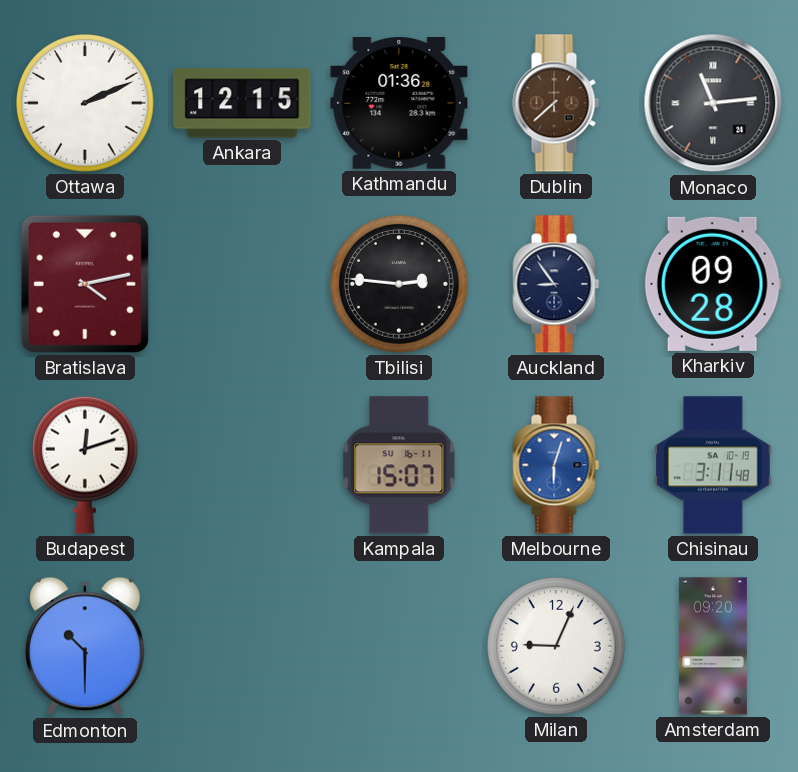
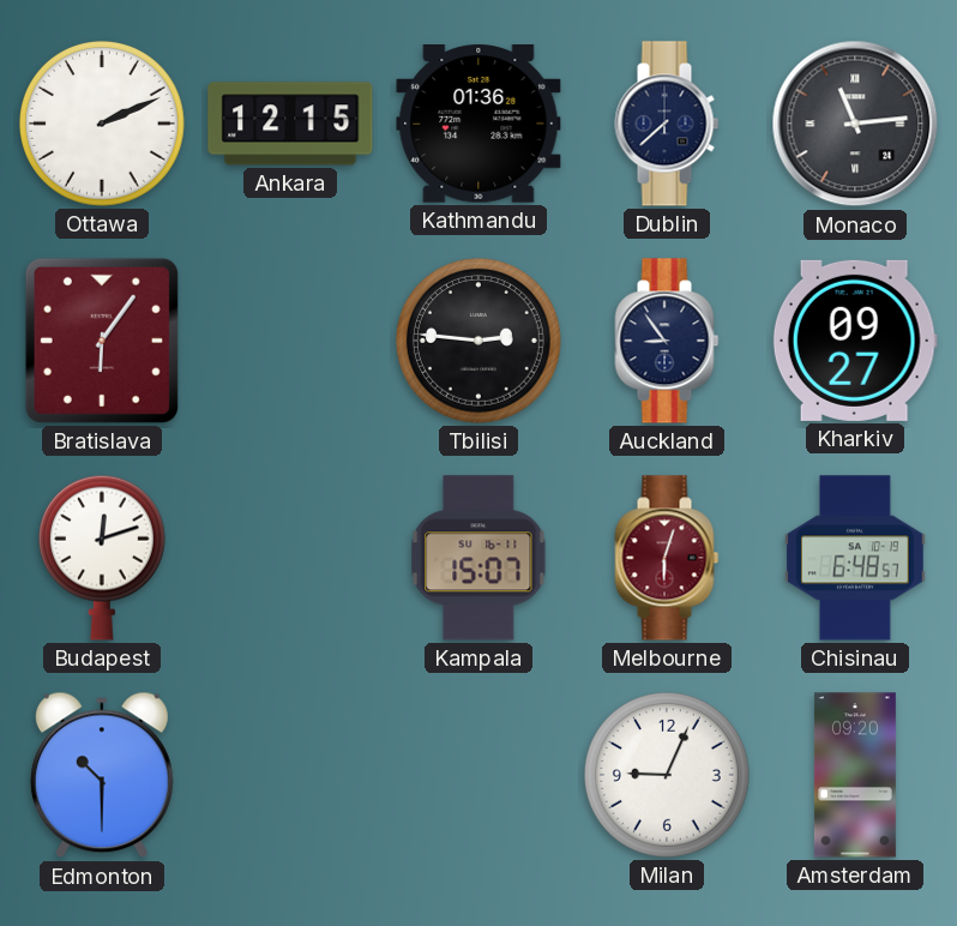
Dublin dial: brown -> navy
Bratislava: 4:13 -> 6:06
Kharkiv: 09:28 -> 09:27
Melbourne dial: blue -> burgundy
Chisinau: 3:11 -> 6:48
